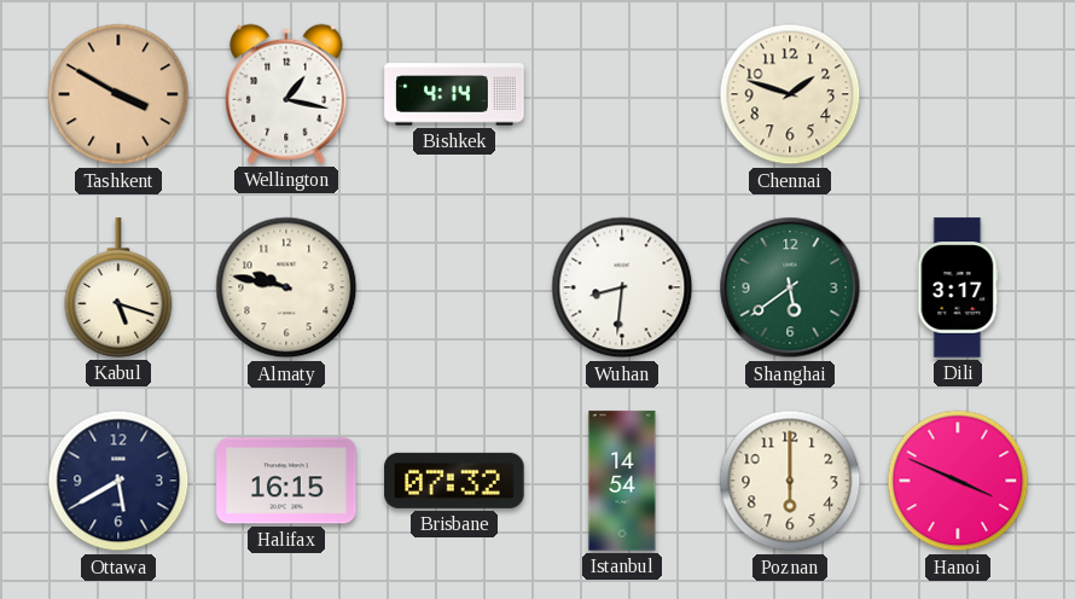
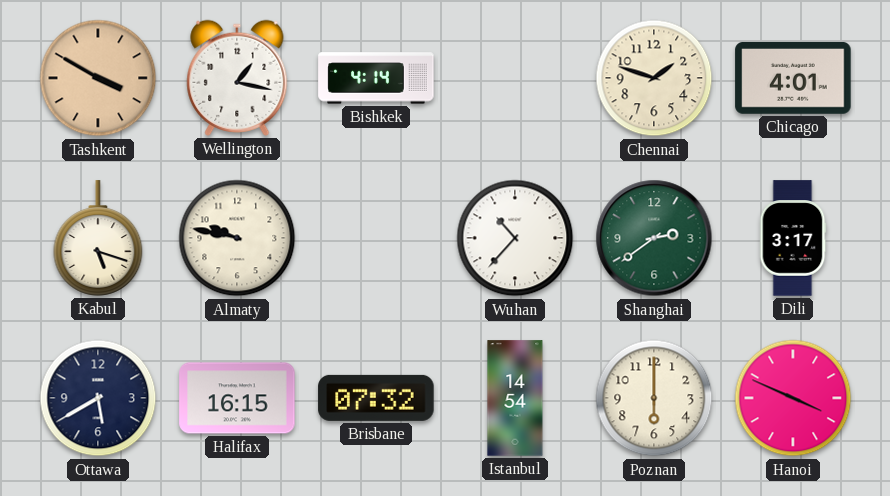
Chicago: none -> 4:01
Wuhan: 8:31 -> 10:37
Shanghai: 5:39 -> 2:39
